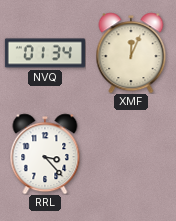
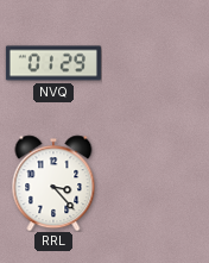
NVQ: 01:34 -> 01:29
XMF: 12:04 -> none
